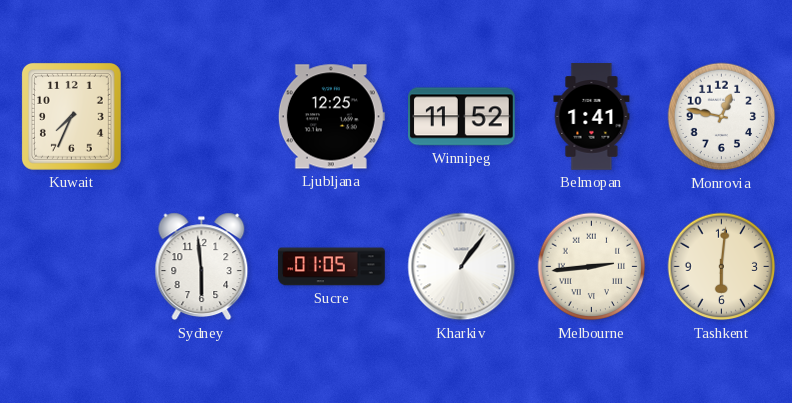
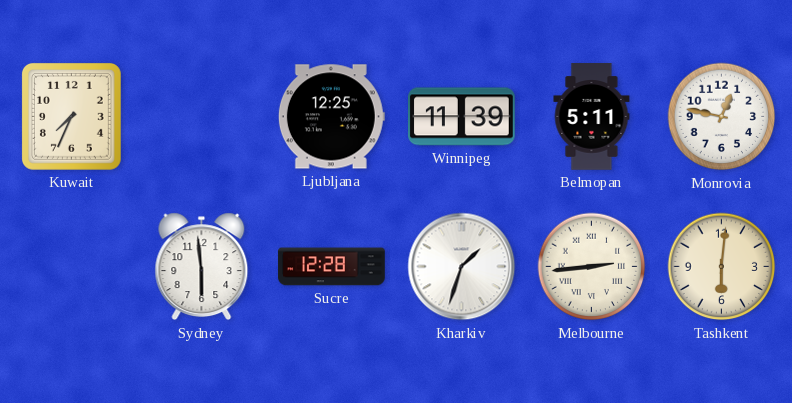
Winnipeg: 11:52 -> 11:39
Belmopan: 1:41 -> 5:11
Sucre: 01:05 -> 12:28
Kharkiv: 1:06 -> 1:33
